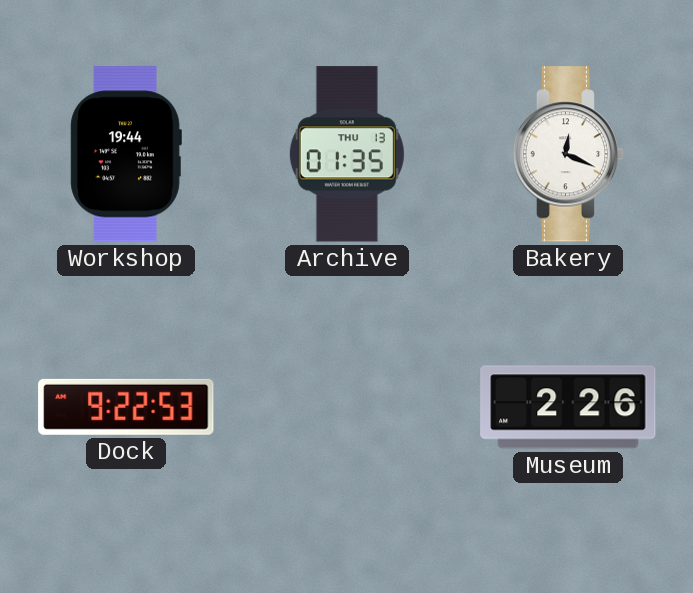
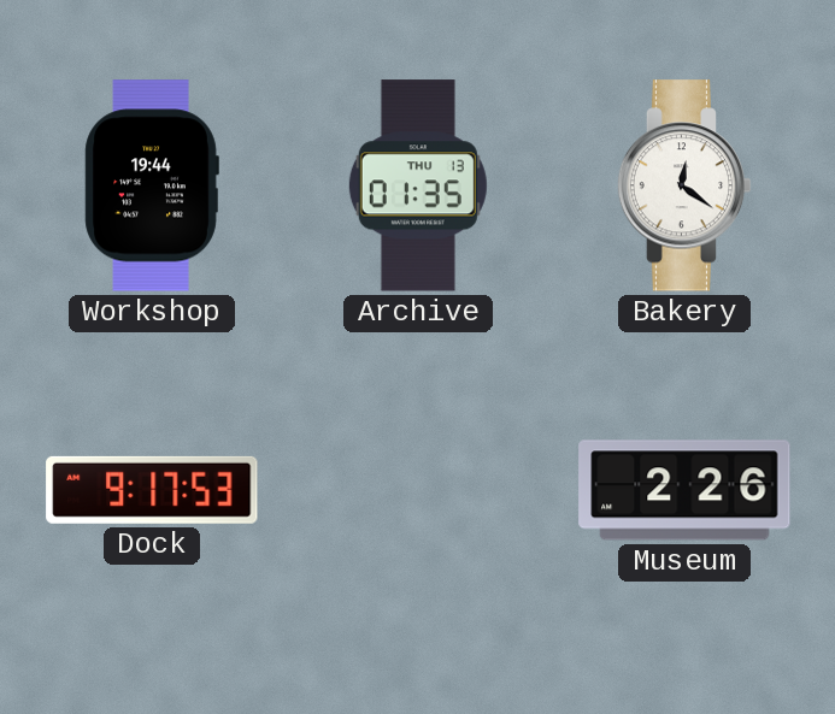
Bakery: 12:19 -> 12:21
Dock: 9:22 -> 9:17
